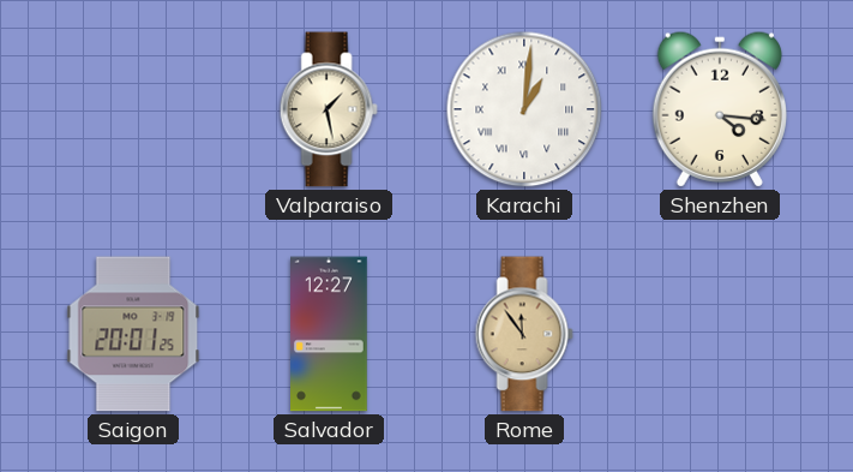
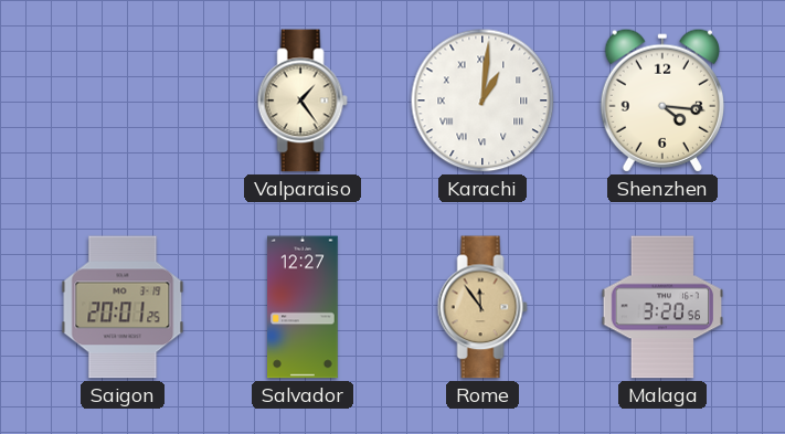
Valparaiso: 1:28 -> 1:24
Malaga: none -> 3:20
